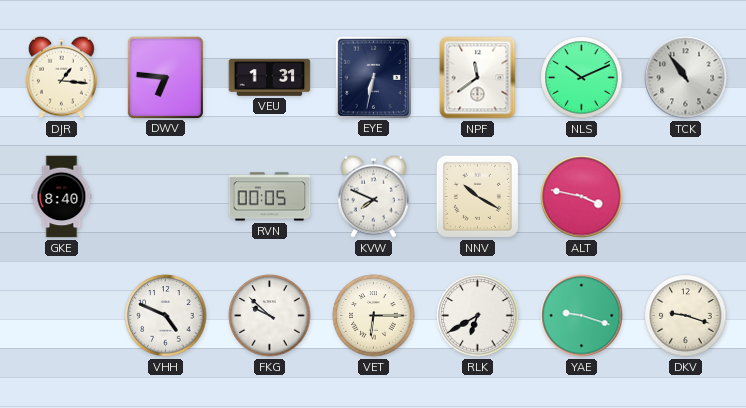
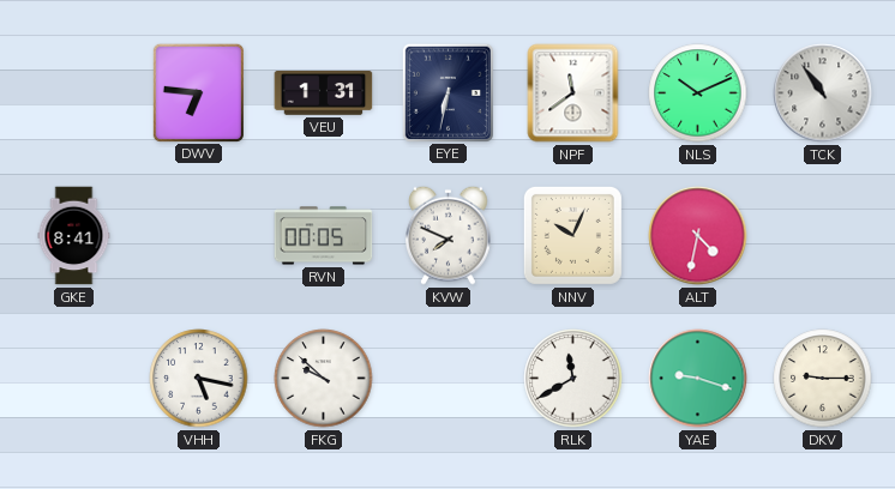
DJR: 1:16 -> none
GKE: 8:40 -> 8:41
NNV: 10:20 -> 10:04
ALT: 3:47 -> 4:32
VHH: 4:49 -> 5:17
VET: 6:15 -> none
RLK: 6:40 -> 11:40
DKV: 9:18 -> 9:15
